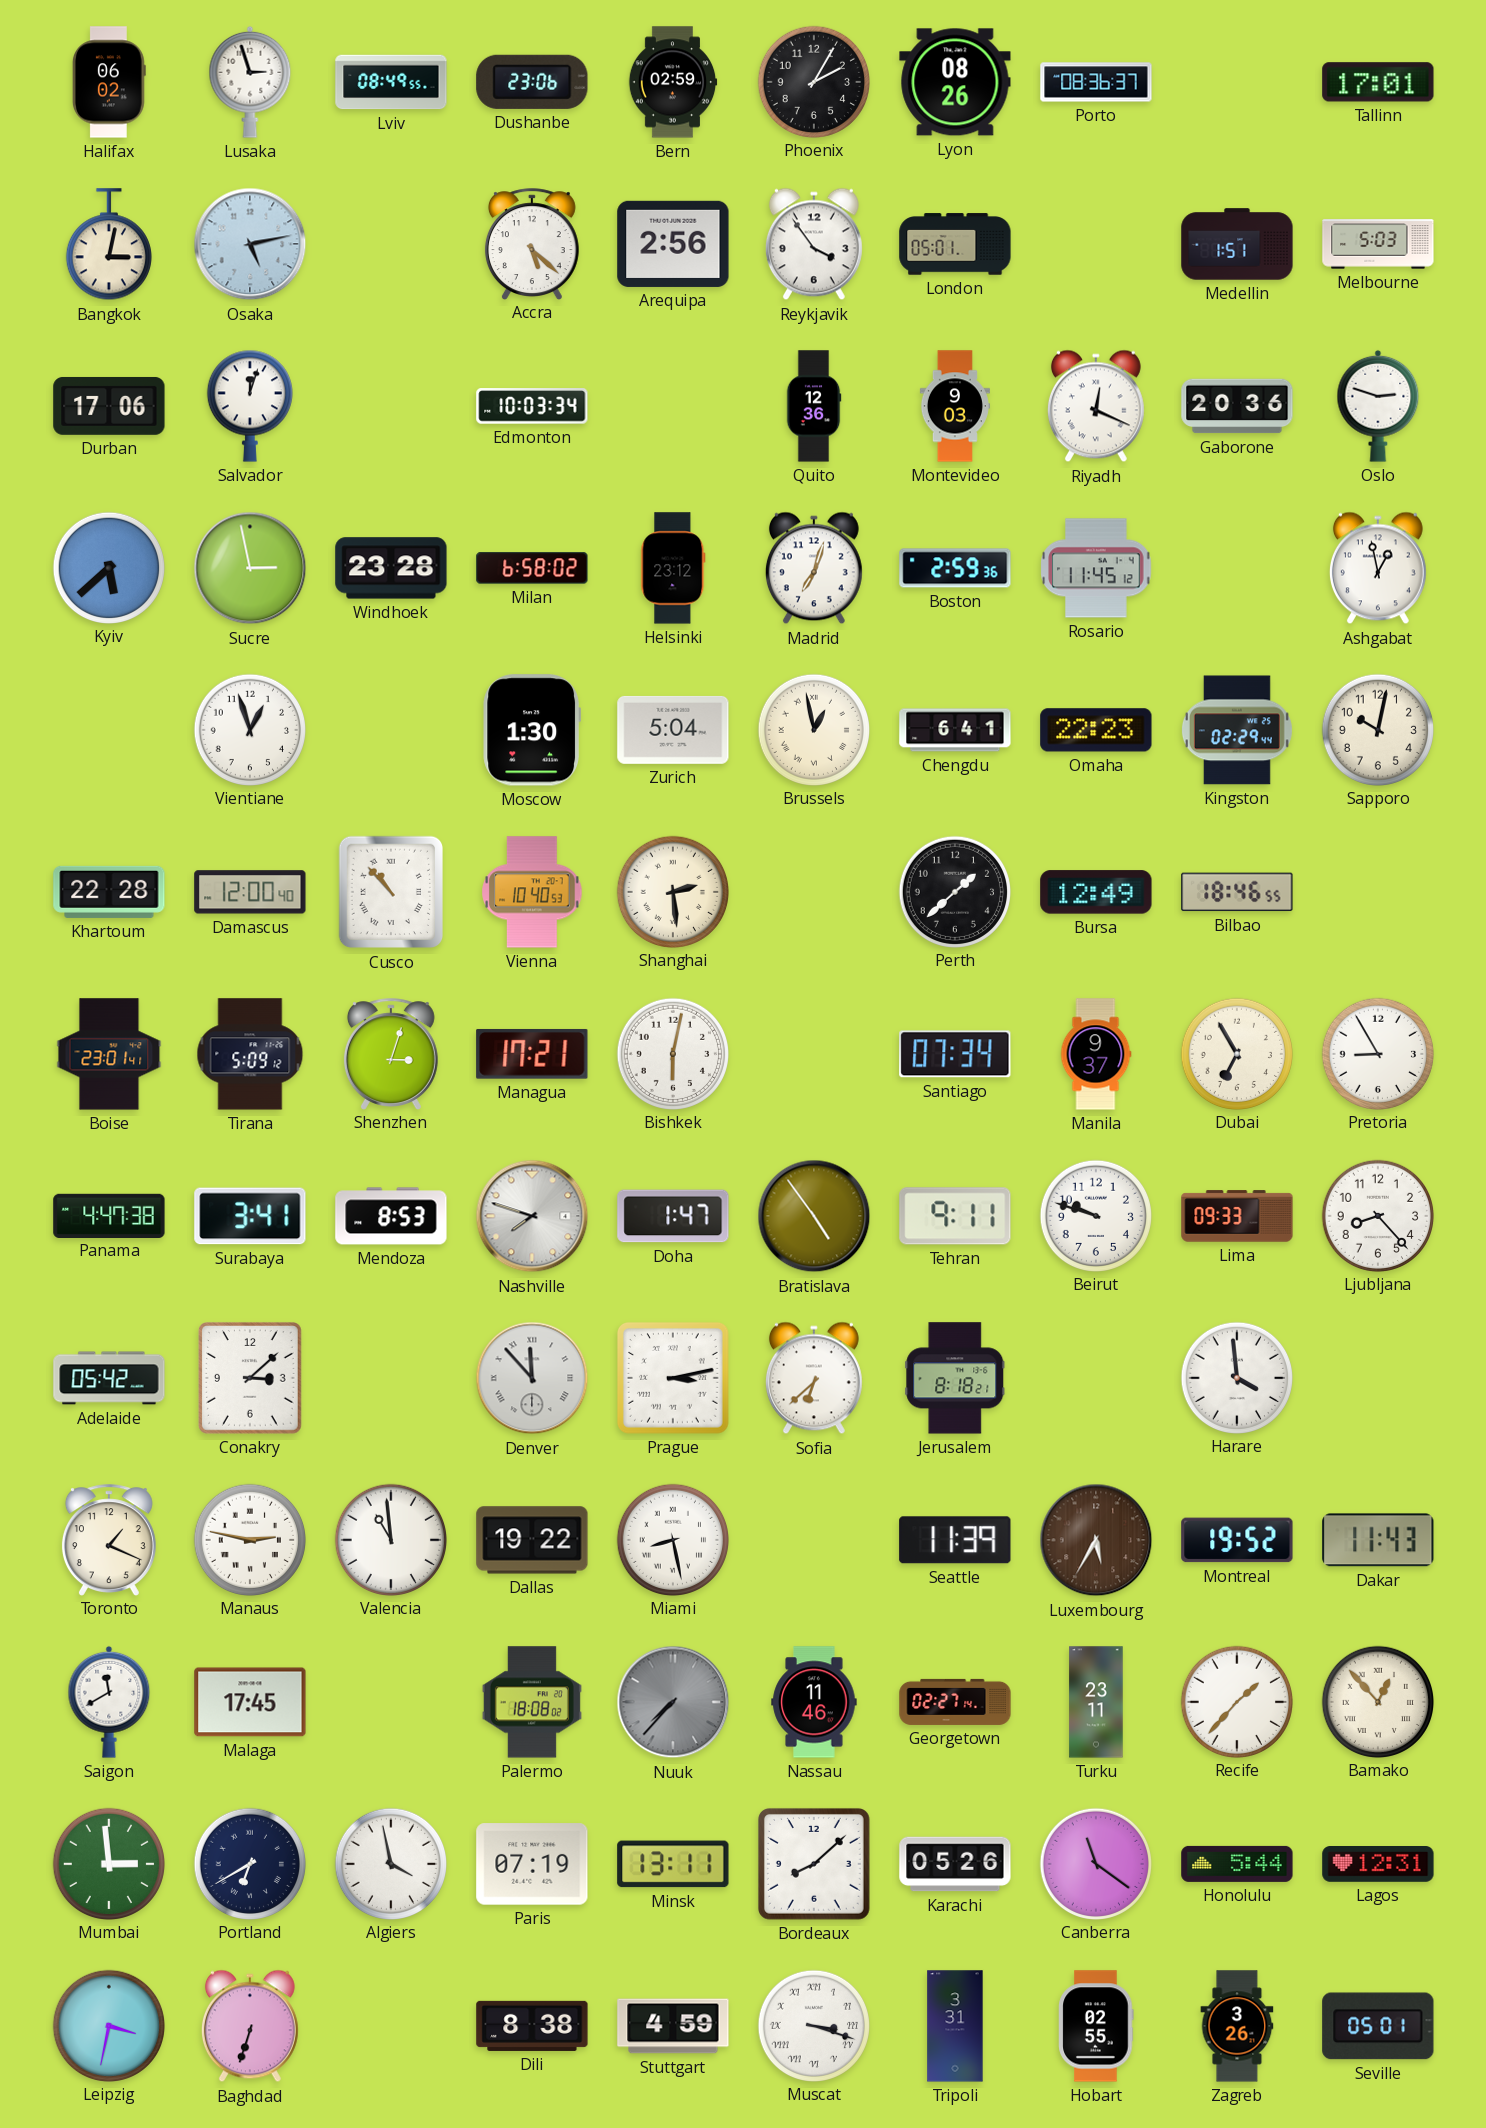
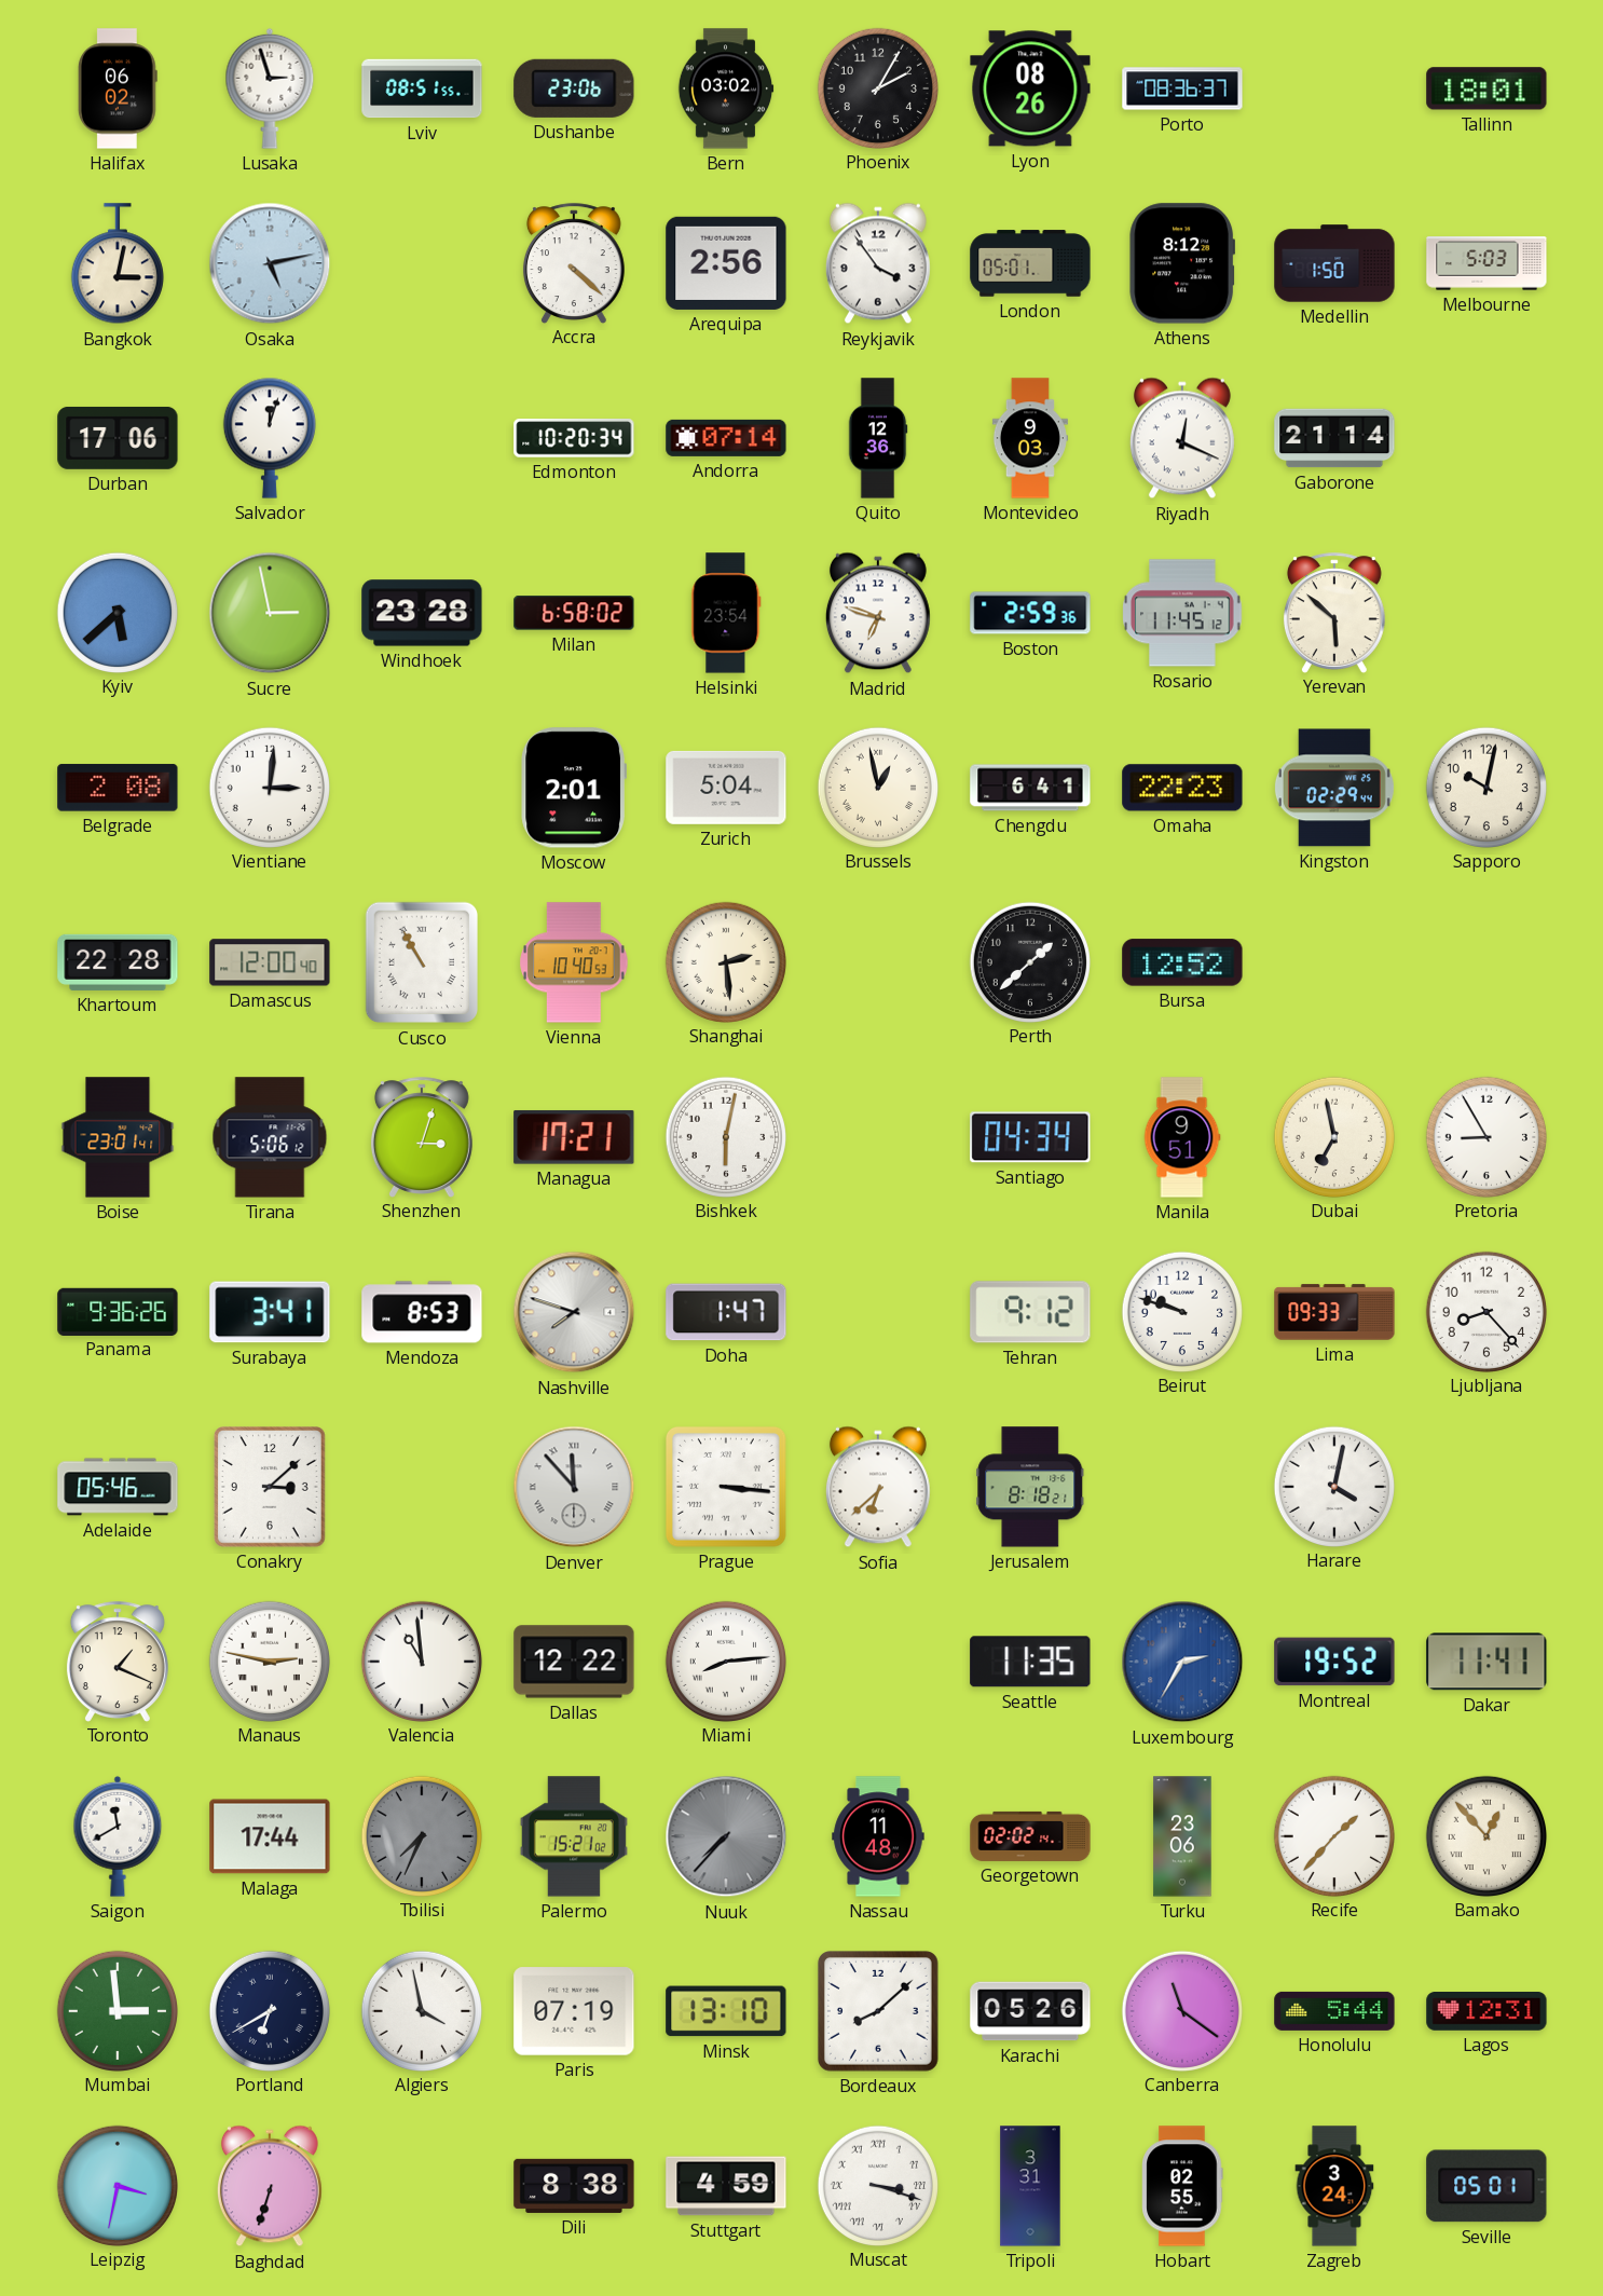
Lviv: 08:49 -> 08:51
Bern: 02:59 -> 03:02
Tallinn: 17:01 -> 18:01
Accra: 5:22 -> 4:22
Athens: none -> 8:12
Medellin: 1:51 -> 1:50
Edmonton: 10:03 -> 10:20
Andorra: none -> 07:14
Gaborone: 20:36 -> 21:14
Oslo: 2:48 -> none
Helsinki: 23:12 -> 23:54
Madrid: 7:03 -> 6:48
Yerevan: none -> 5:52
Ashgabat: 12:58 -> none
Belgrade: none -> 2:08
Vientiane: 12:57 -> 3:01
Moscow: 1:30 -> 2:01
Cusco: 10:53 -> 10:55
Bursa: 12:49 -> 12:52
Bilbao: 18:46 -> none
Tirana: 5:09 -> 5:06
Santiago: 07:34 -> 04:34
Manila: 9:37 -> 9:51
Dubai: 6:55 -> 6:58
Panama: 4:47 -> 9:36
Bratislava: 4:54 -> none
Tehran: 9:11 -> 9:12
Adelaide: 05:42 -> 05:46
Prague: 3:13 -> 3:16
Harare: 3:59 -> 4:02
Dallas: 19:22 -> 12:22
Miami: 8:28 -> 8:14
Seattle: 11:39 -> 11:35
Luxembourg: 5:35 -> 2:35
Luxembourg dial: brown -> blue
Dakar: 11:43 -> 11:41
Malaga: 17:45 -> 17:44
Tbilisi: none -> 7:34
Palermo: 18:08 -> 15:21
Nassau: 11:46 -> 11:48
Georgetown: 02:27 -> 02:02
Turku: 23:11 -> 23:06
Minsk: 13:11 -> 13:10
Zagreb: 3:26 -> 3:24
